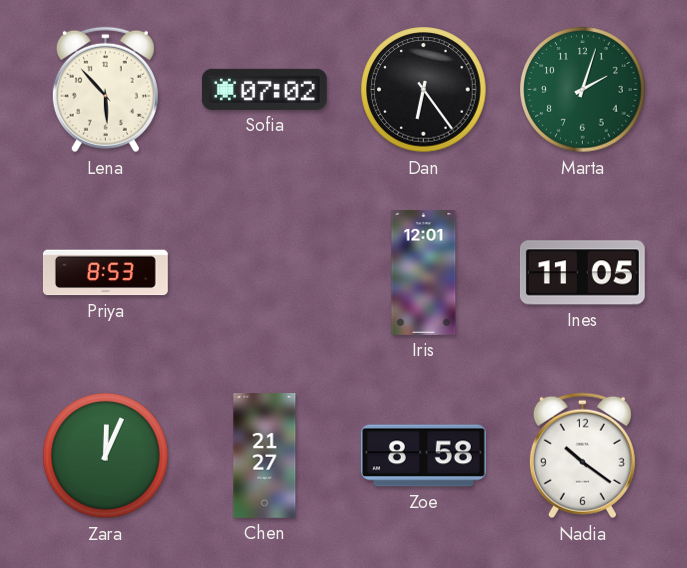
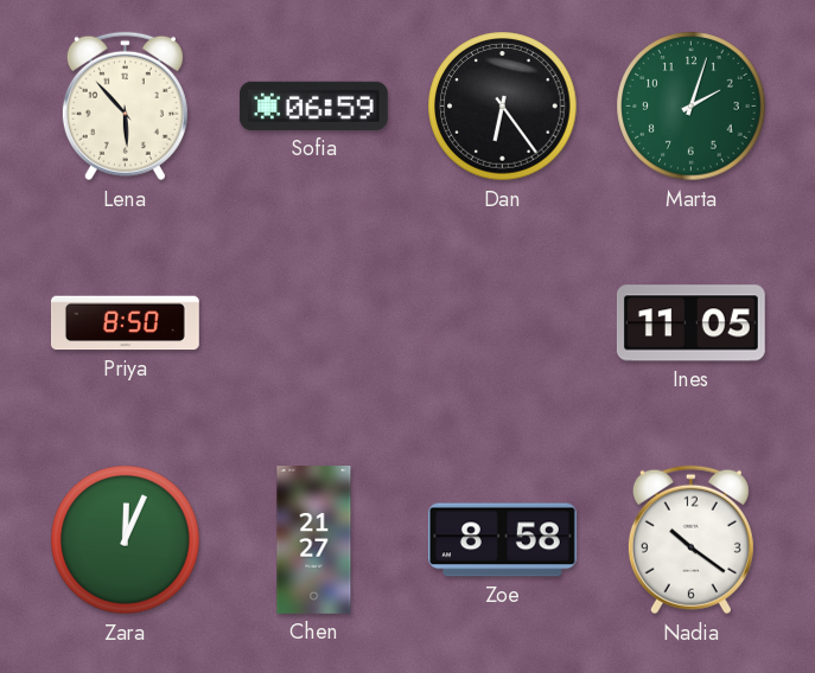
Sofia: 07:02 -> 06:59
Priya: 8:53 -> 8:50
Iris: 12:01 -> none
